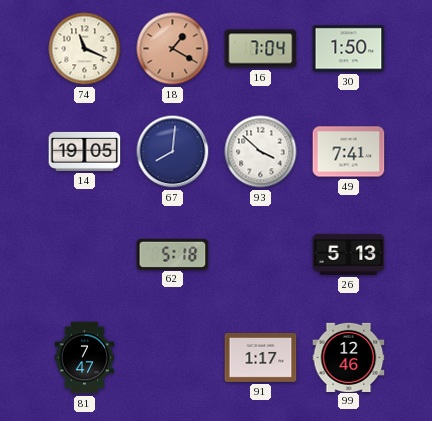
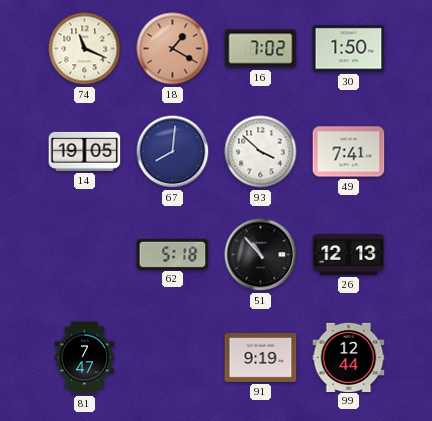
16: 7:04 -> 7:02
51: none -> 10:53
26: 5:13 -> 12:13
91: 1:17 -> 9:19
99: 12:46 -> 12:44
